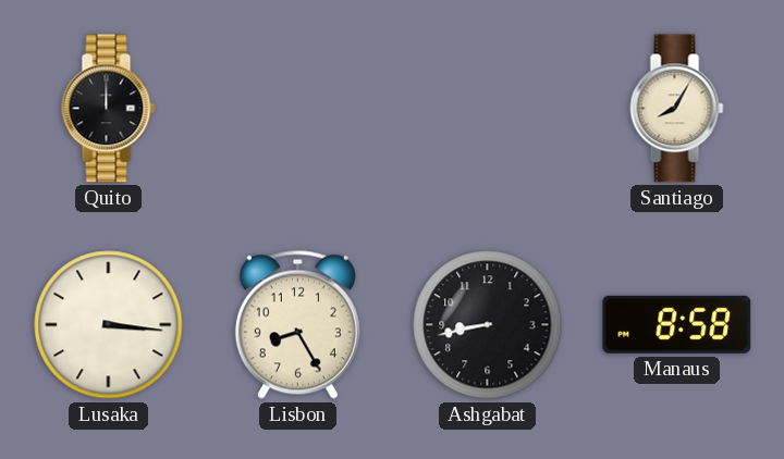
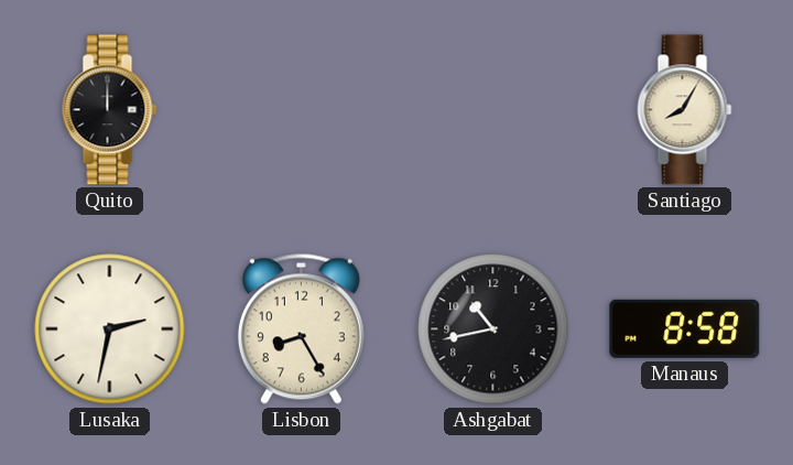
Lusaka: 3:16 -> 2:32
Ashgabat: 8:43 -> 10:43
